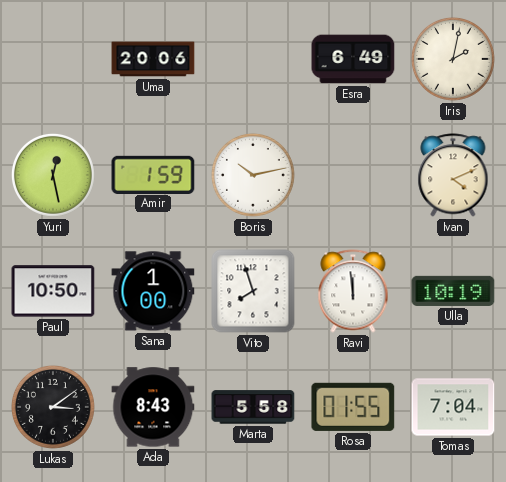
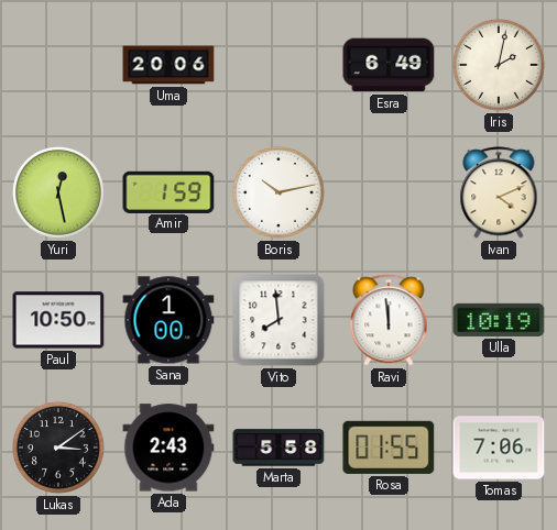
Vito: 7:57 -> 7:59
Ada: 8:43 -> 2:43
Tomas: 7:04 -> 7:06
